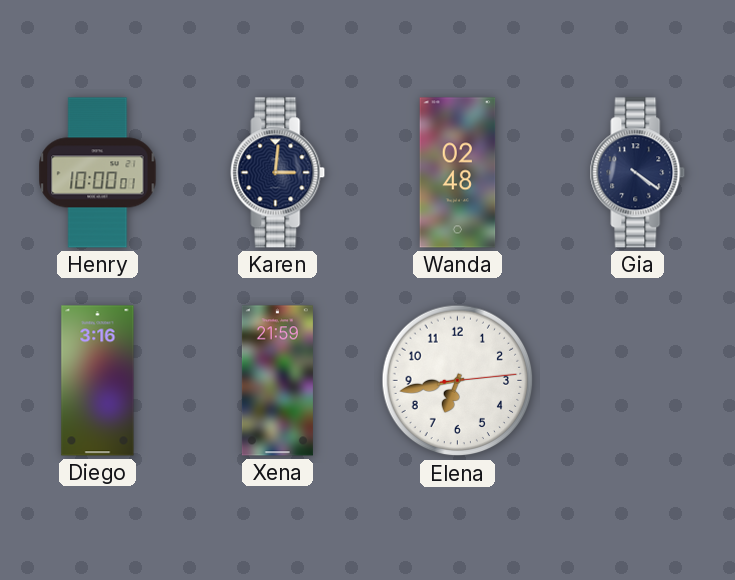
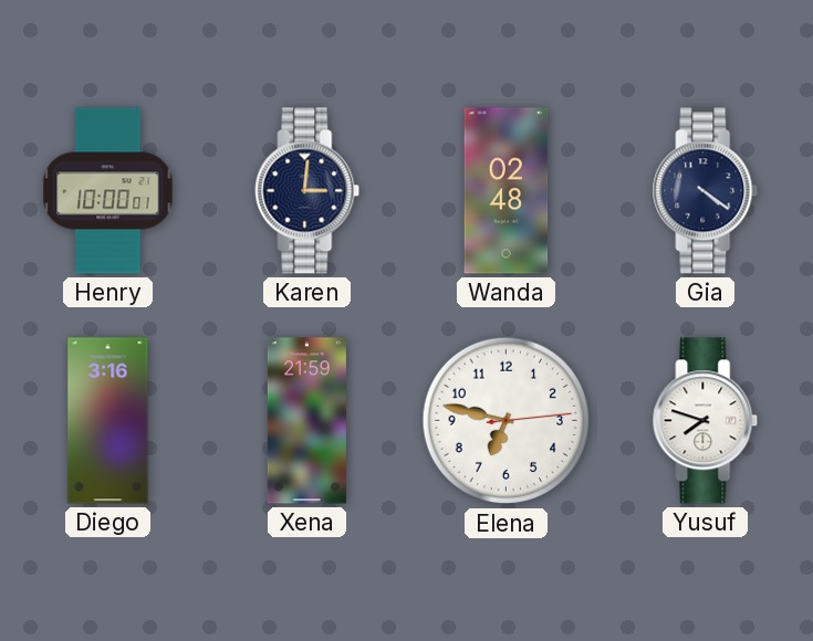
Elena: 6:43 -> 6:47
Yusuf: none -> 7:48
